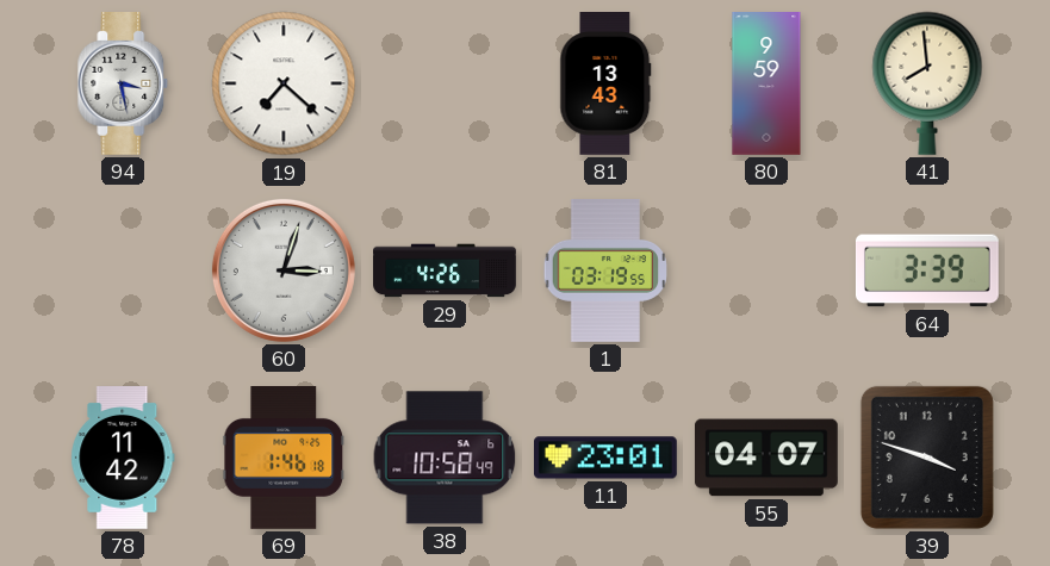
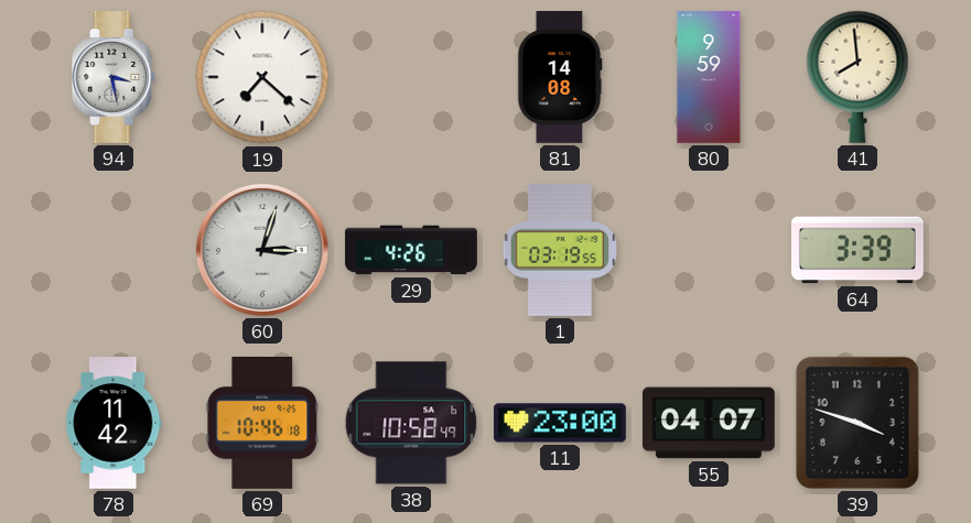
81: 13:43 -> 14:08
69: 1:46 -> 10:46
11: 23:01 -> 23:00
